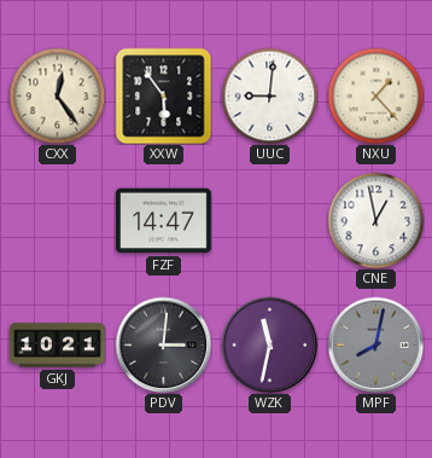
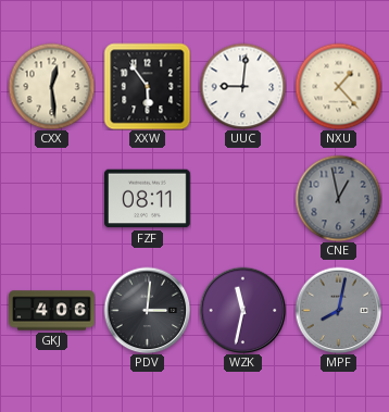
CXX: 12:24 -> 12:29
FZF: 14:47 -> 08:11
CNE dial: white -> grey
GKJ: 10:21 -> 4:06
